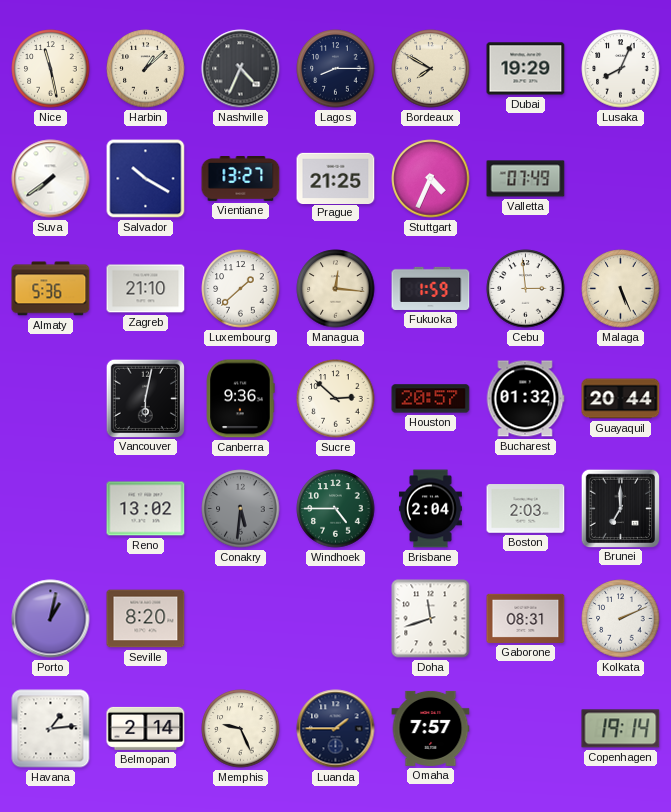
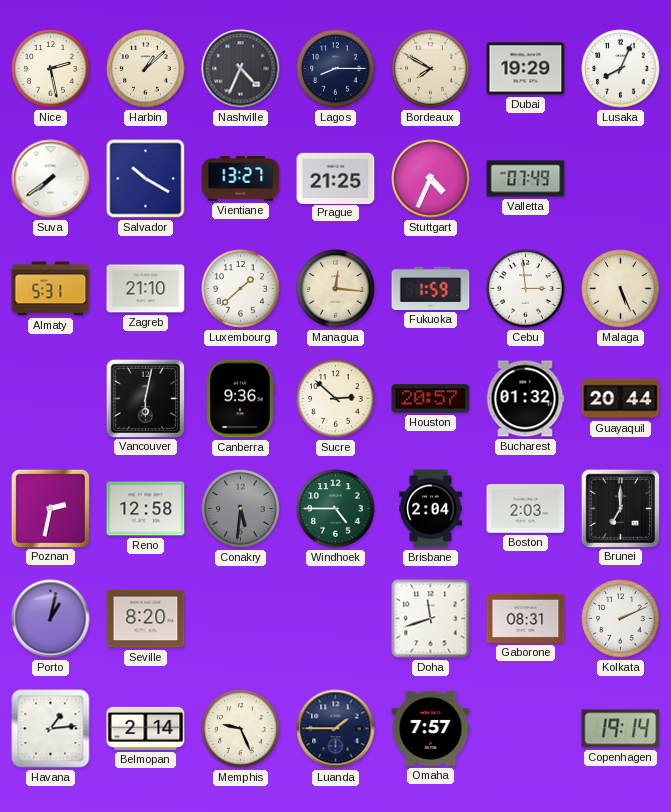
Nice: 11:28 -> 2:28
Almaty: 5:36 -> 5:31
Poznan: none -> 2:32
Reno: 13:02 -> 12:58
